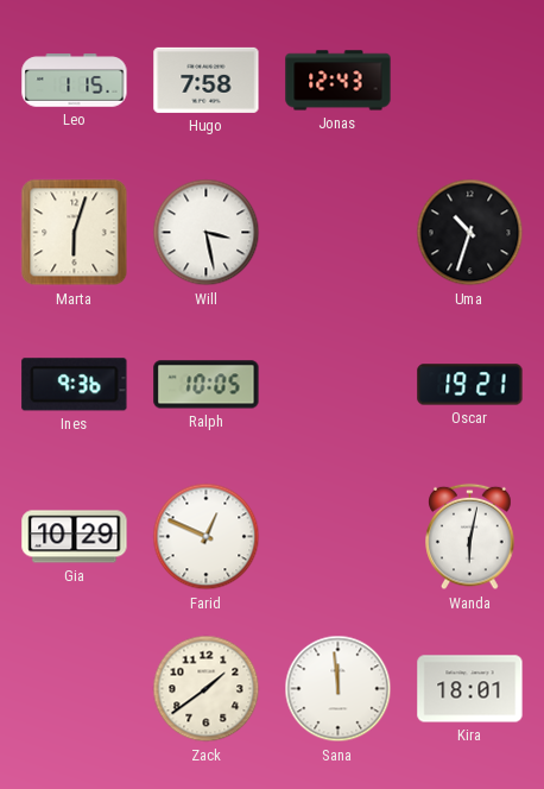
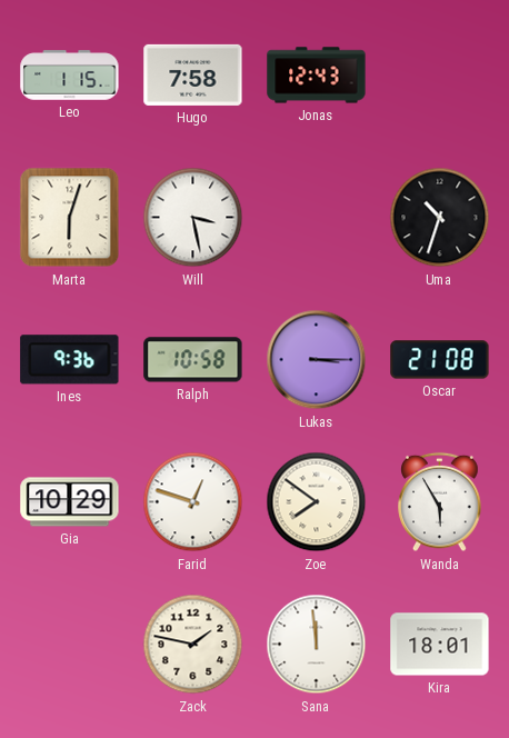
Ralph: 10:05 -> 10:58
Lukas: none -> 3:15
Oscar: 19:21 -> 21:08
Farid: 12:49 -> 12:48
Zoe: none -> 7:51
Wanda: 6:02 -> 5:55
Zack: 1:39 -> 1:47
